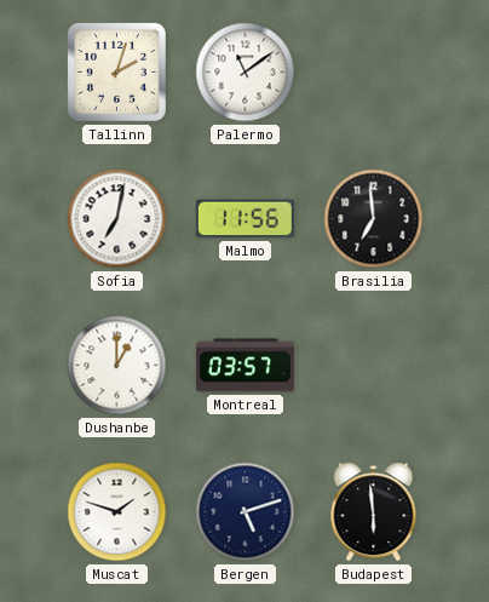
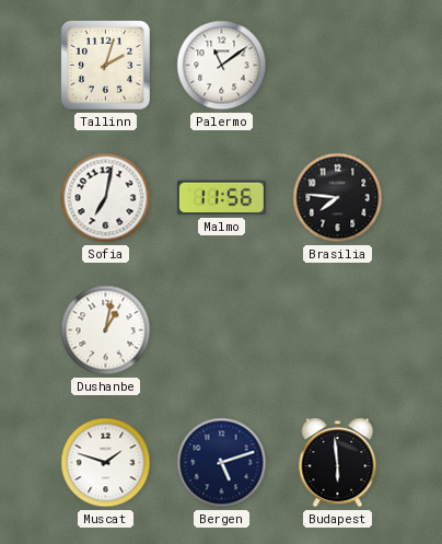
Brasilia: 6:59 -> 7:46
Dushanbe: 1:00 -> 1:02
Montreal: 03:57 -> none
